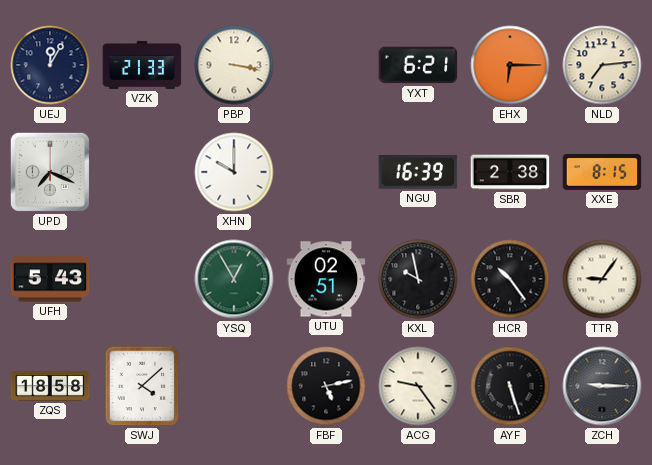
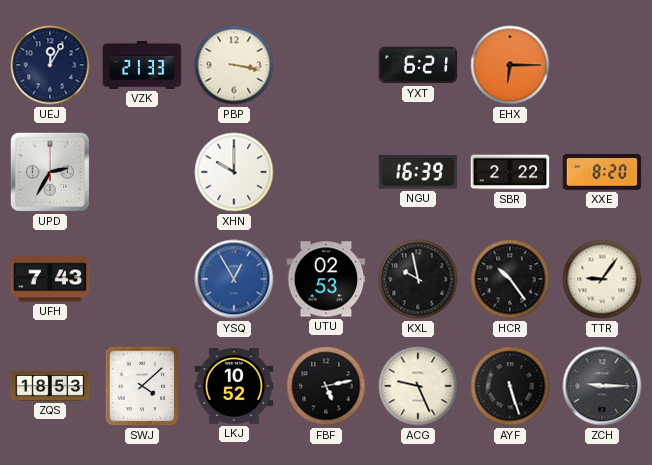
NLD: 7:14 -> none
UPD: 7:19 -> 2:35
SBR: 2:38 -> 2:22
XXE: 8:15 -> 8:20
UFH: 5:43 -> 7:43
YSQ dial: green -> blue
UTU: 02:51 -> 02:53
ZQS: 18:58 -> 18:53
LKJ: none -> 10:52
ACG: 9:24 -> 9:26
